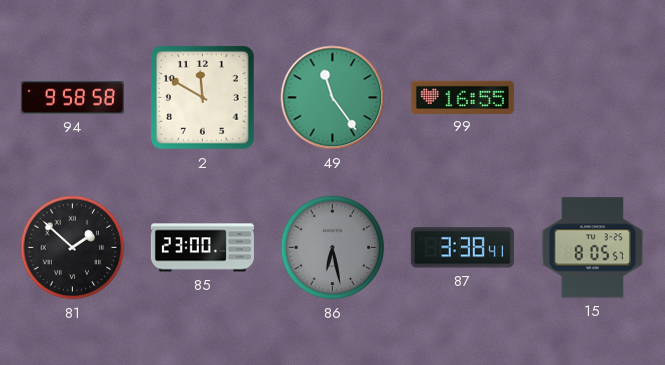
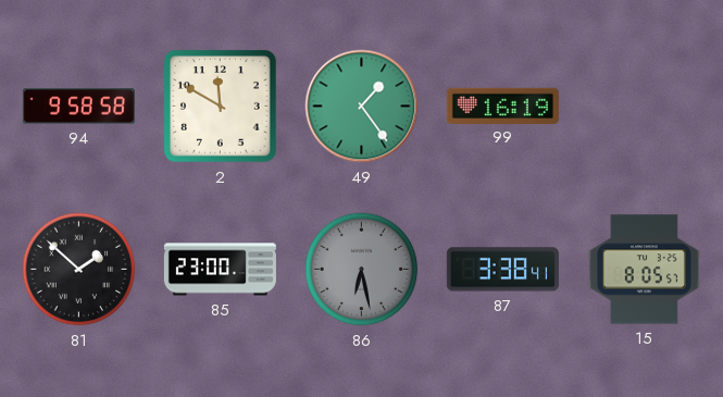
49: 11:24 -> 1:24
99: 16:55 -> 16:19
